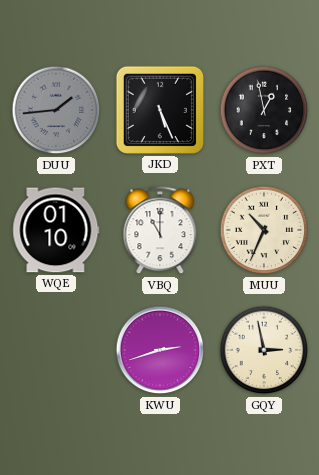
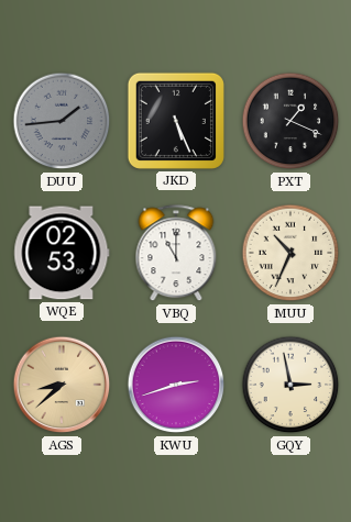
PXT: 12:58 -> 1:19
WQE: 01:10 -> 02:53
AGS: none -> 8:38
